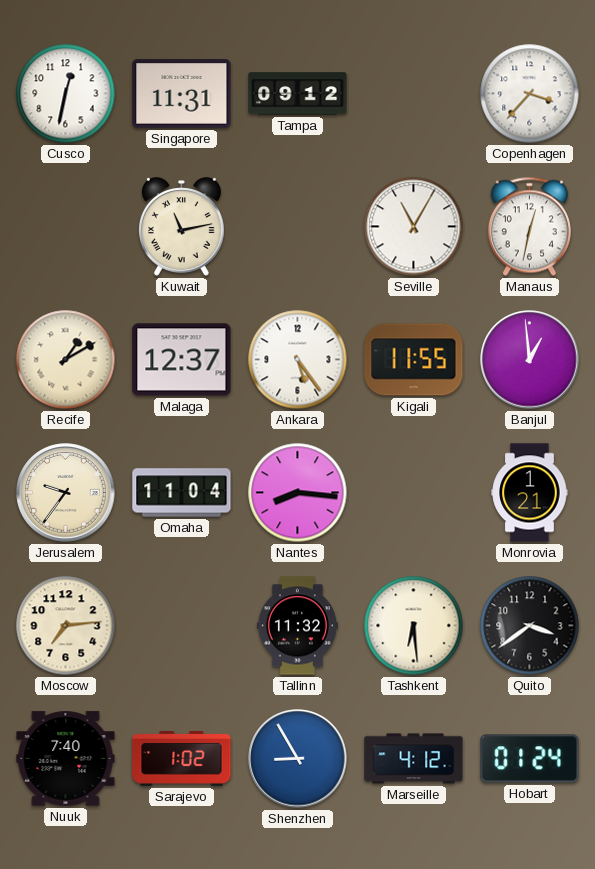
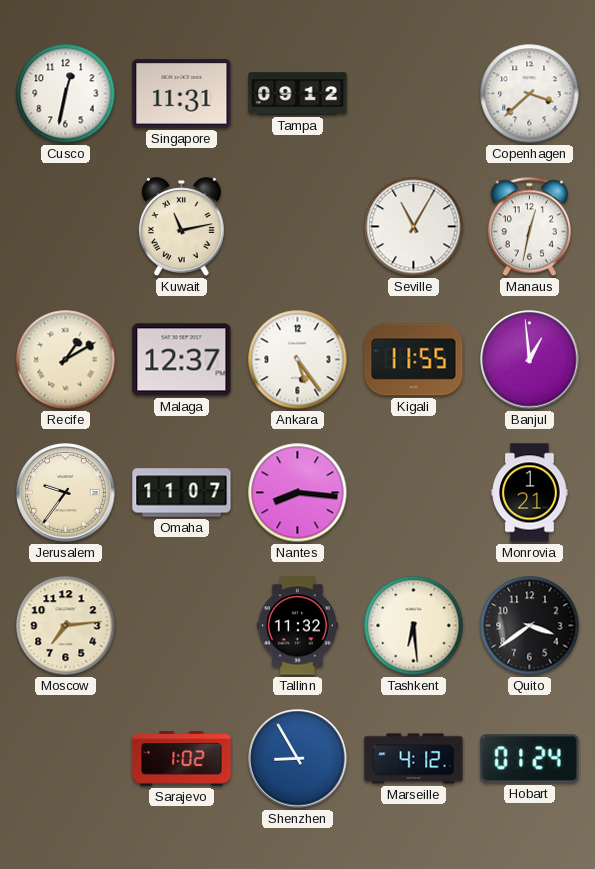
Copenhagen: 3:37 -> 3:38
Omaha: 11:04 -> 11:07
Nuuk: 7:40 -> none
